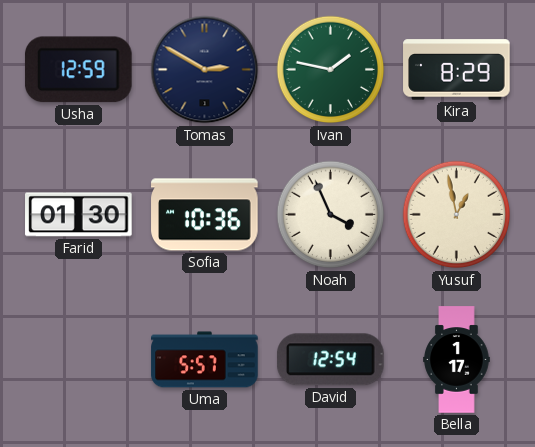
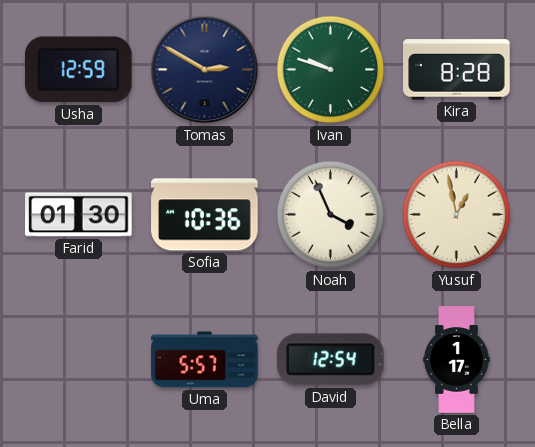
Ivan: 1:47 -> 9:48
Kira: 8:29 -> 8:28
